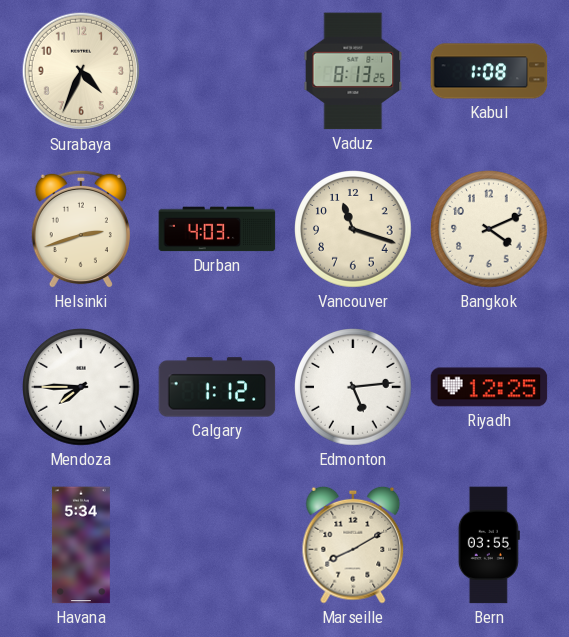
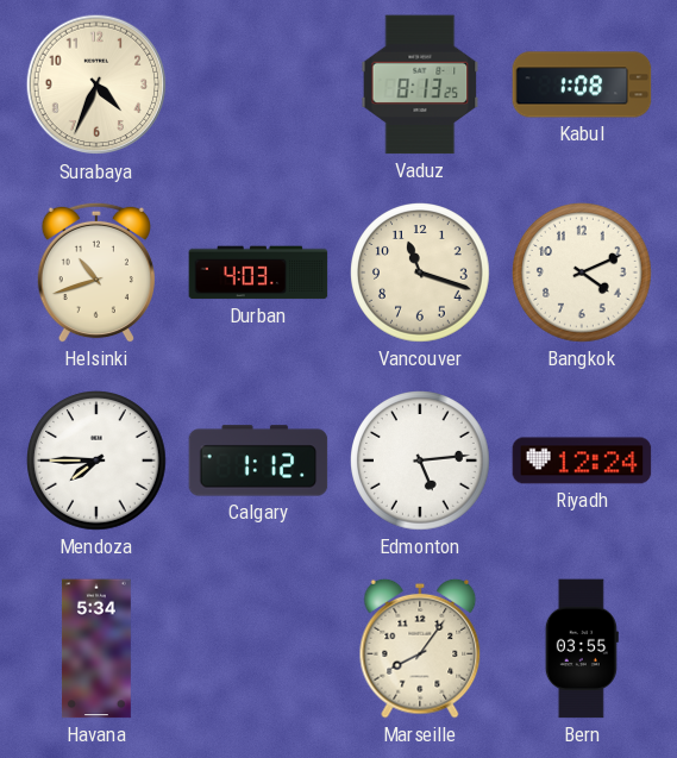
Helsinki: 2:42 -> 10:42
Riyadh: 12:25 -> 12:24
Marseille: 8:10 -> 8:06
